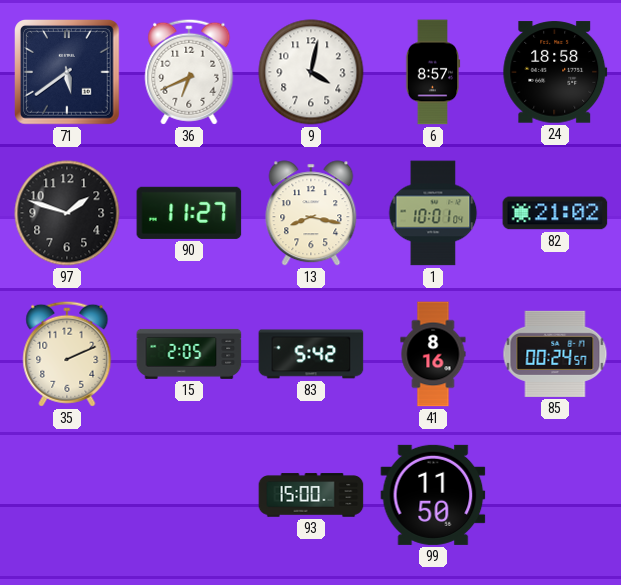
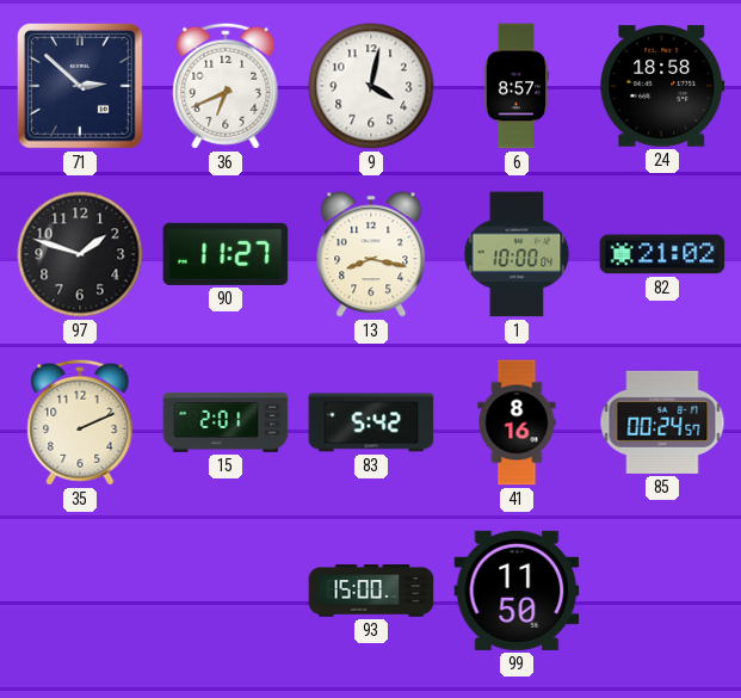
71: 5:39 -> 2:52
1: 10:01 -> 10:00
15: 2:05 -> 2:01
